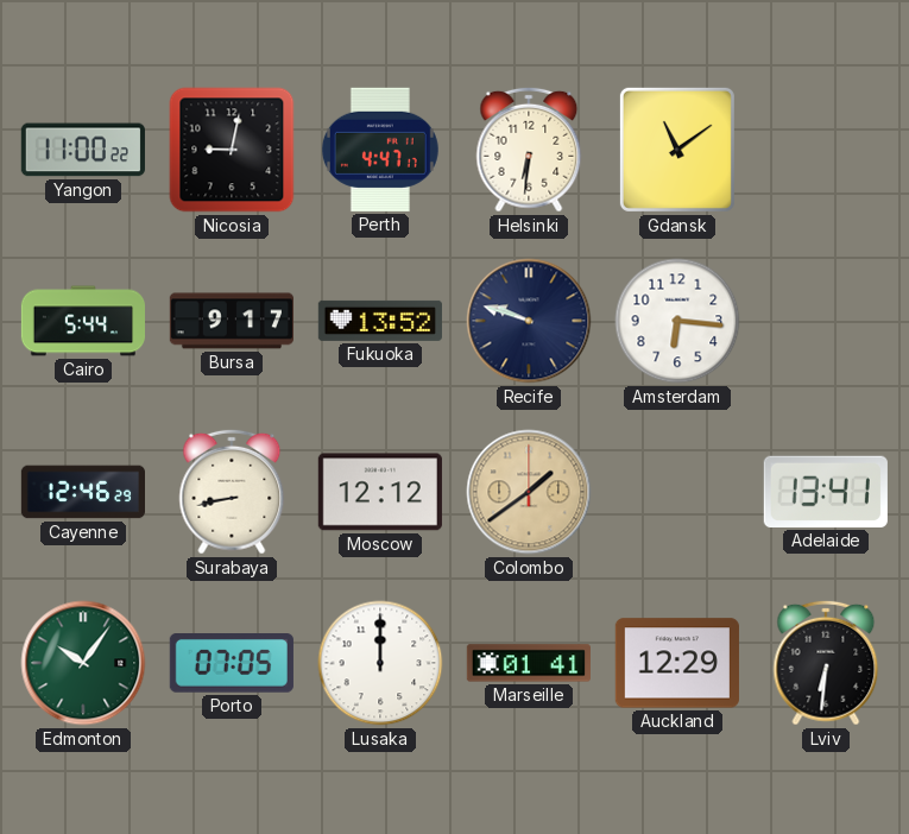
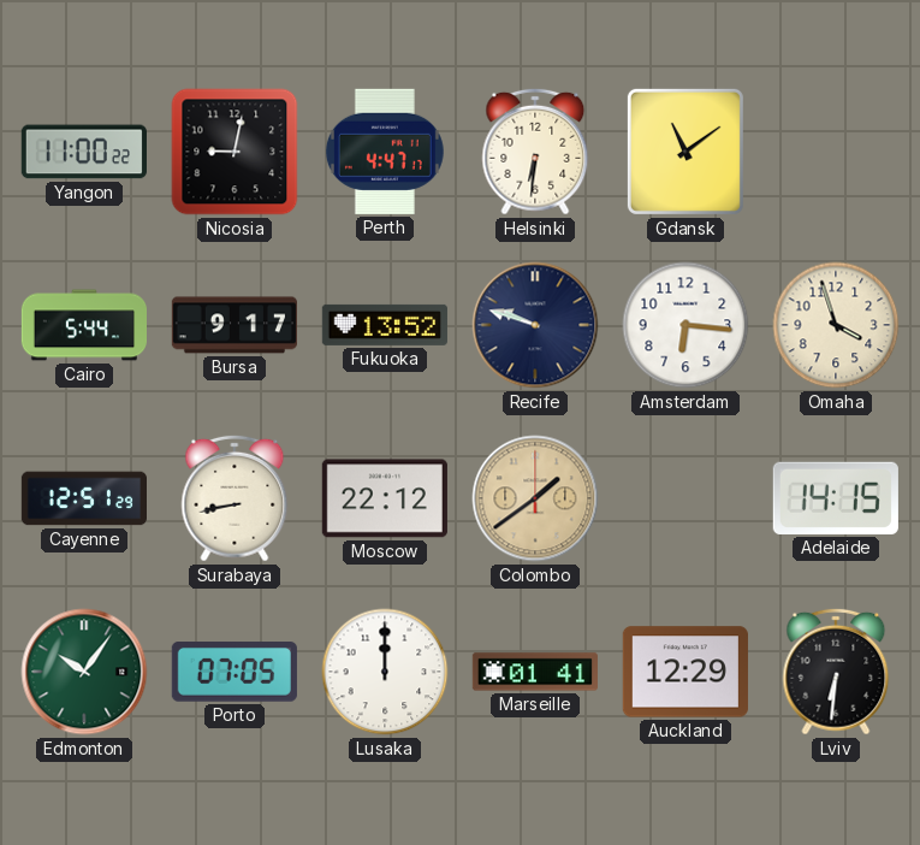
Omaha: none -> 3:57
Cayenne: 12:46 -> 12:51
Moscow: 12:12 -> 22:12
Adelaide: 13:41 -> 14:15
